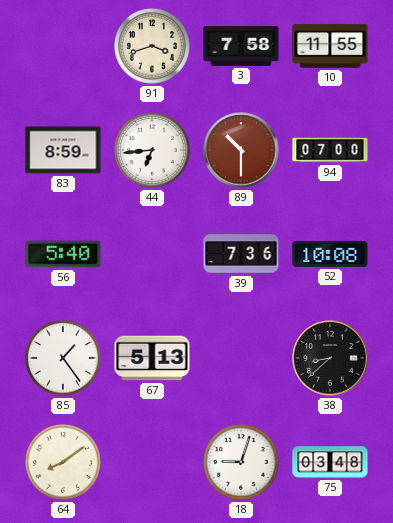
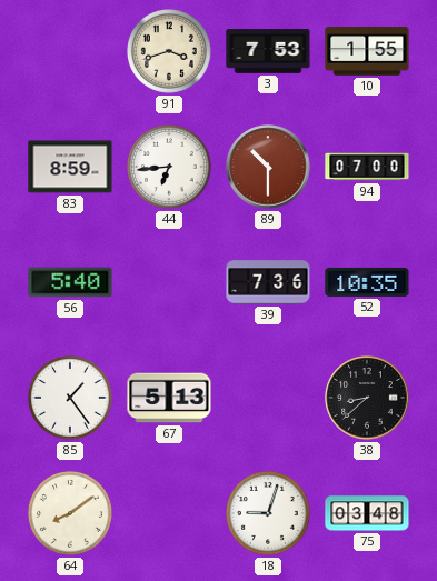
3: 7:58 -> 7:53
10: 11:55 -> 1:55
52: 10:08 -> 10:35
